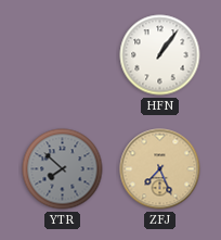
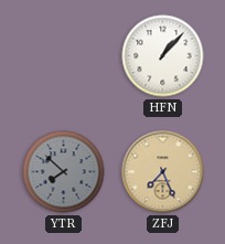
HFN: 1:06 -> 1:07
